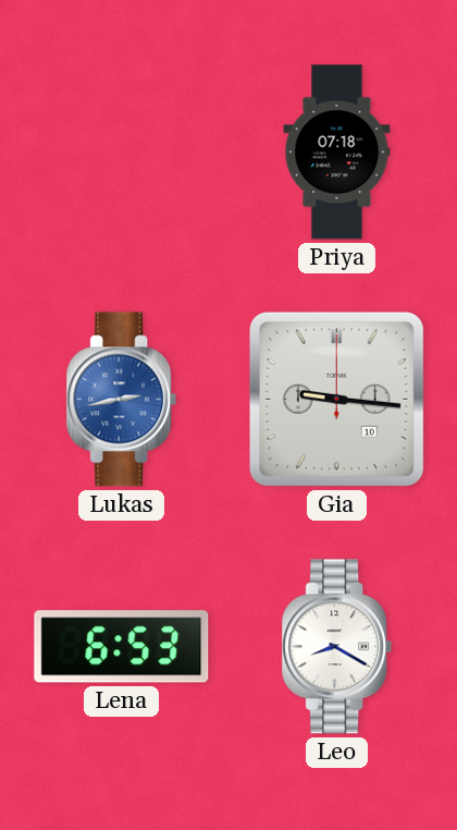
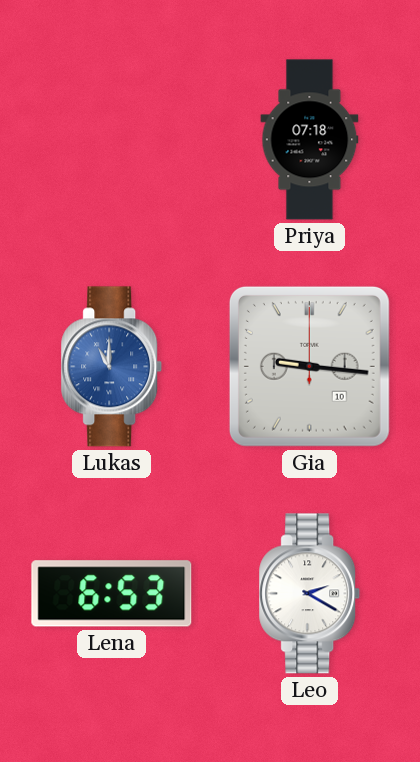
Lukas: 2:43 -> 11:00
Leo: 8:20 -> 2:20
